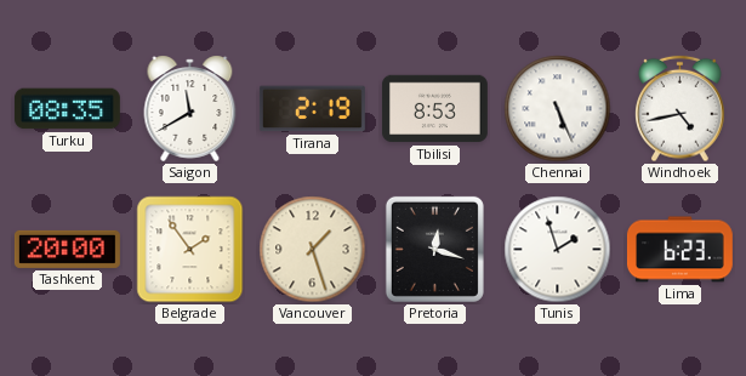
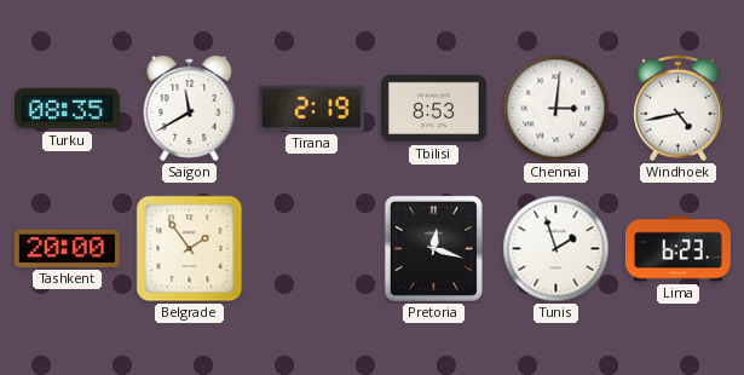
Chennai: 5:26 -> 3:01
Vancouver: 1:27 -> none
